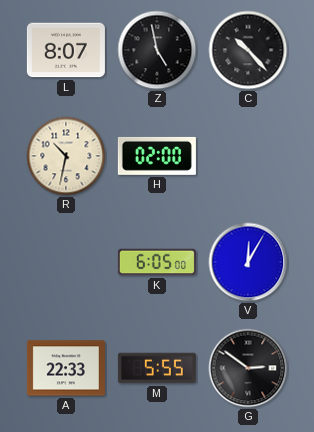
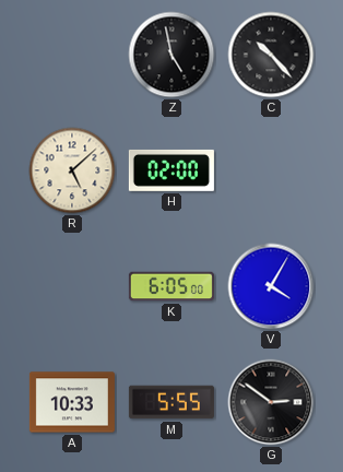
L: 8:07 -> none
R: 10:32 -> 5:08
V: 12:05 -> 4:05
A: 22:33 -> 10:33
